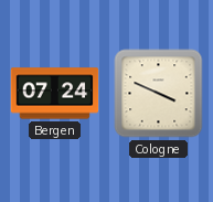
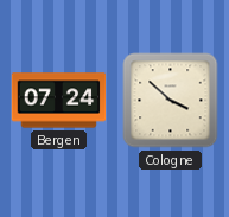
Cologne: 3:49 -> 3:52
